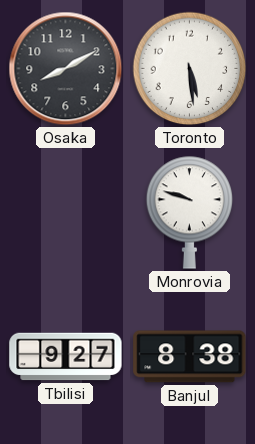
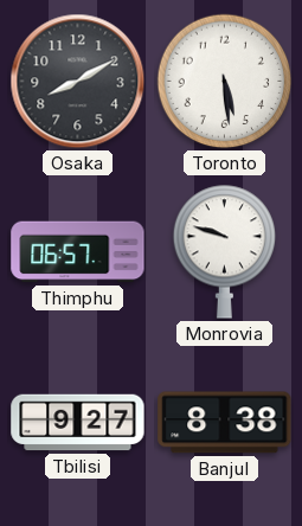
Thimphu: none -> 06:57
